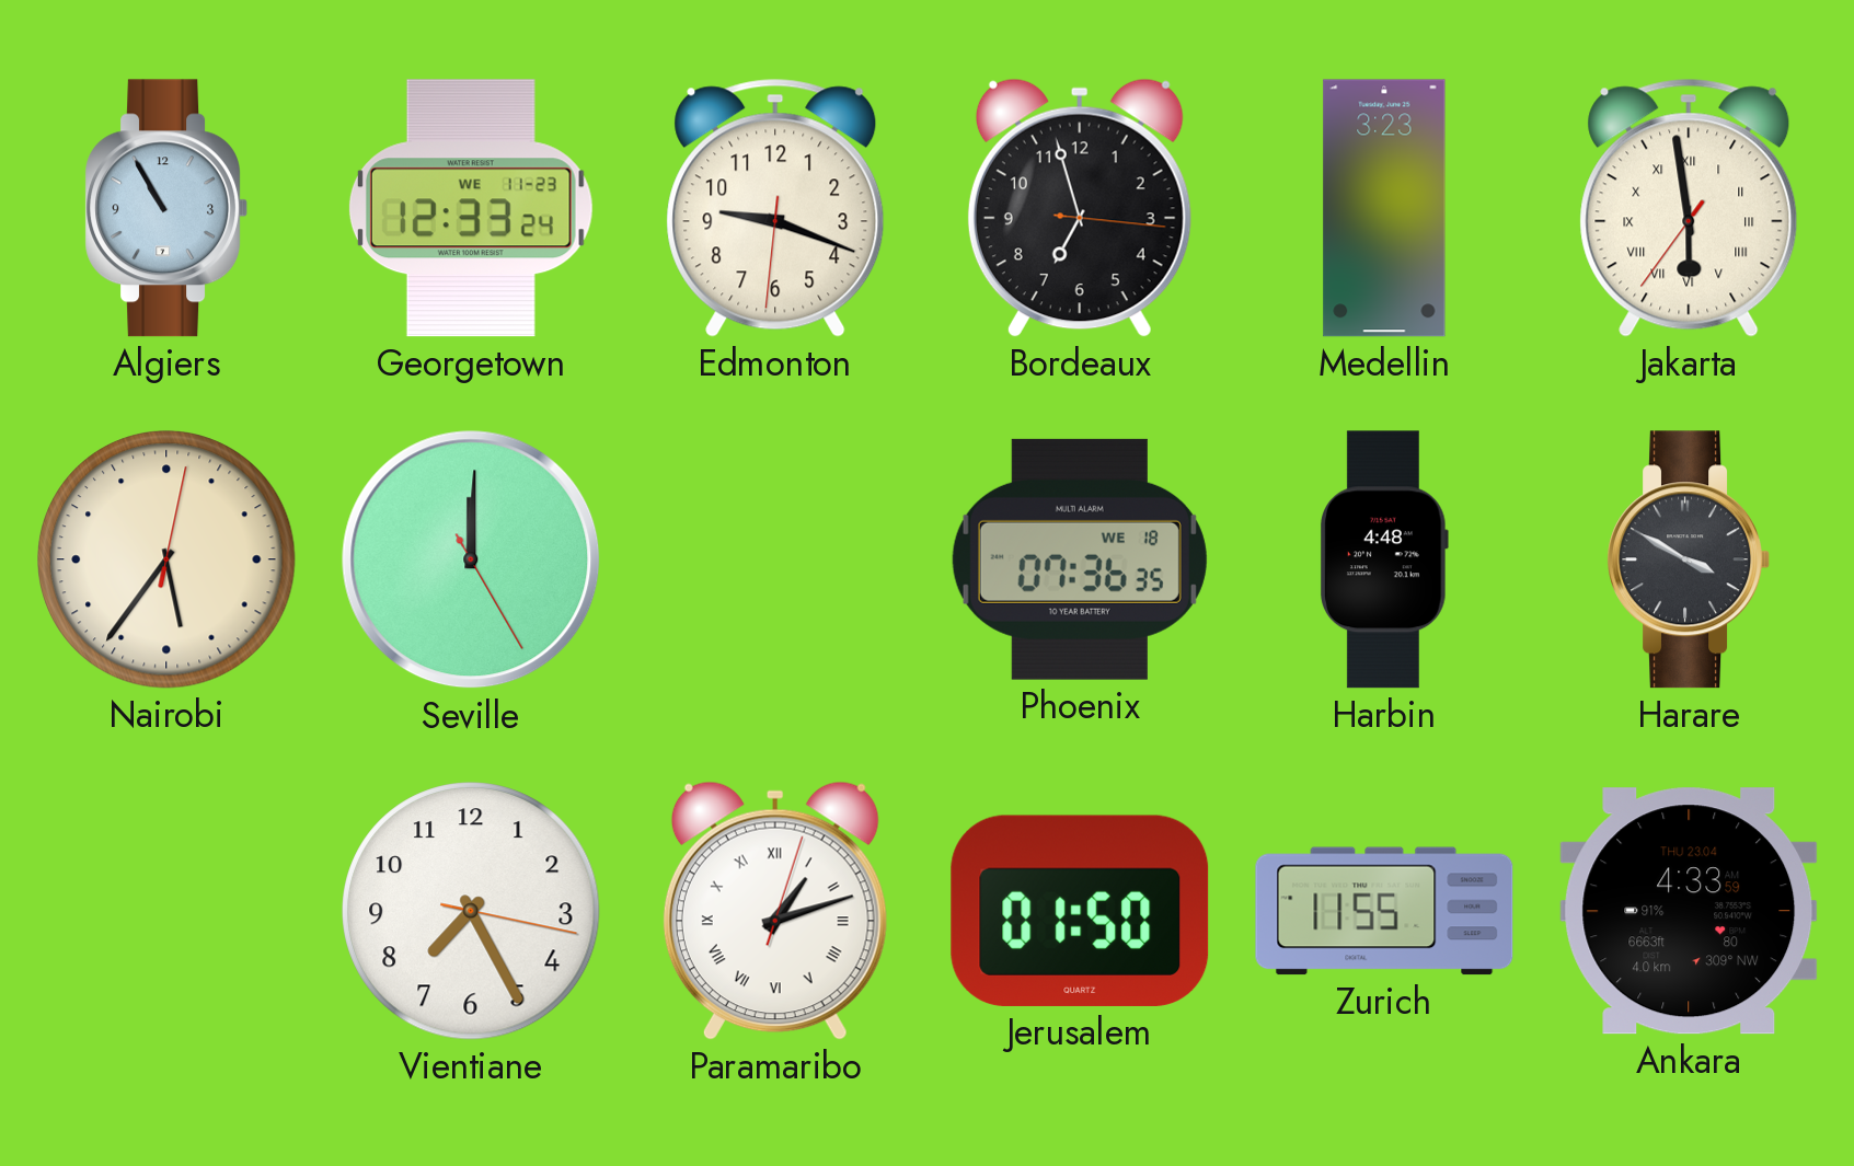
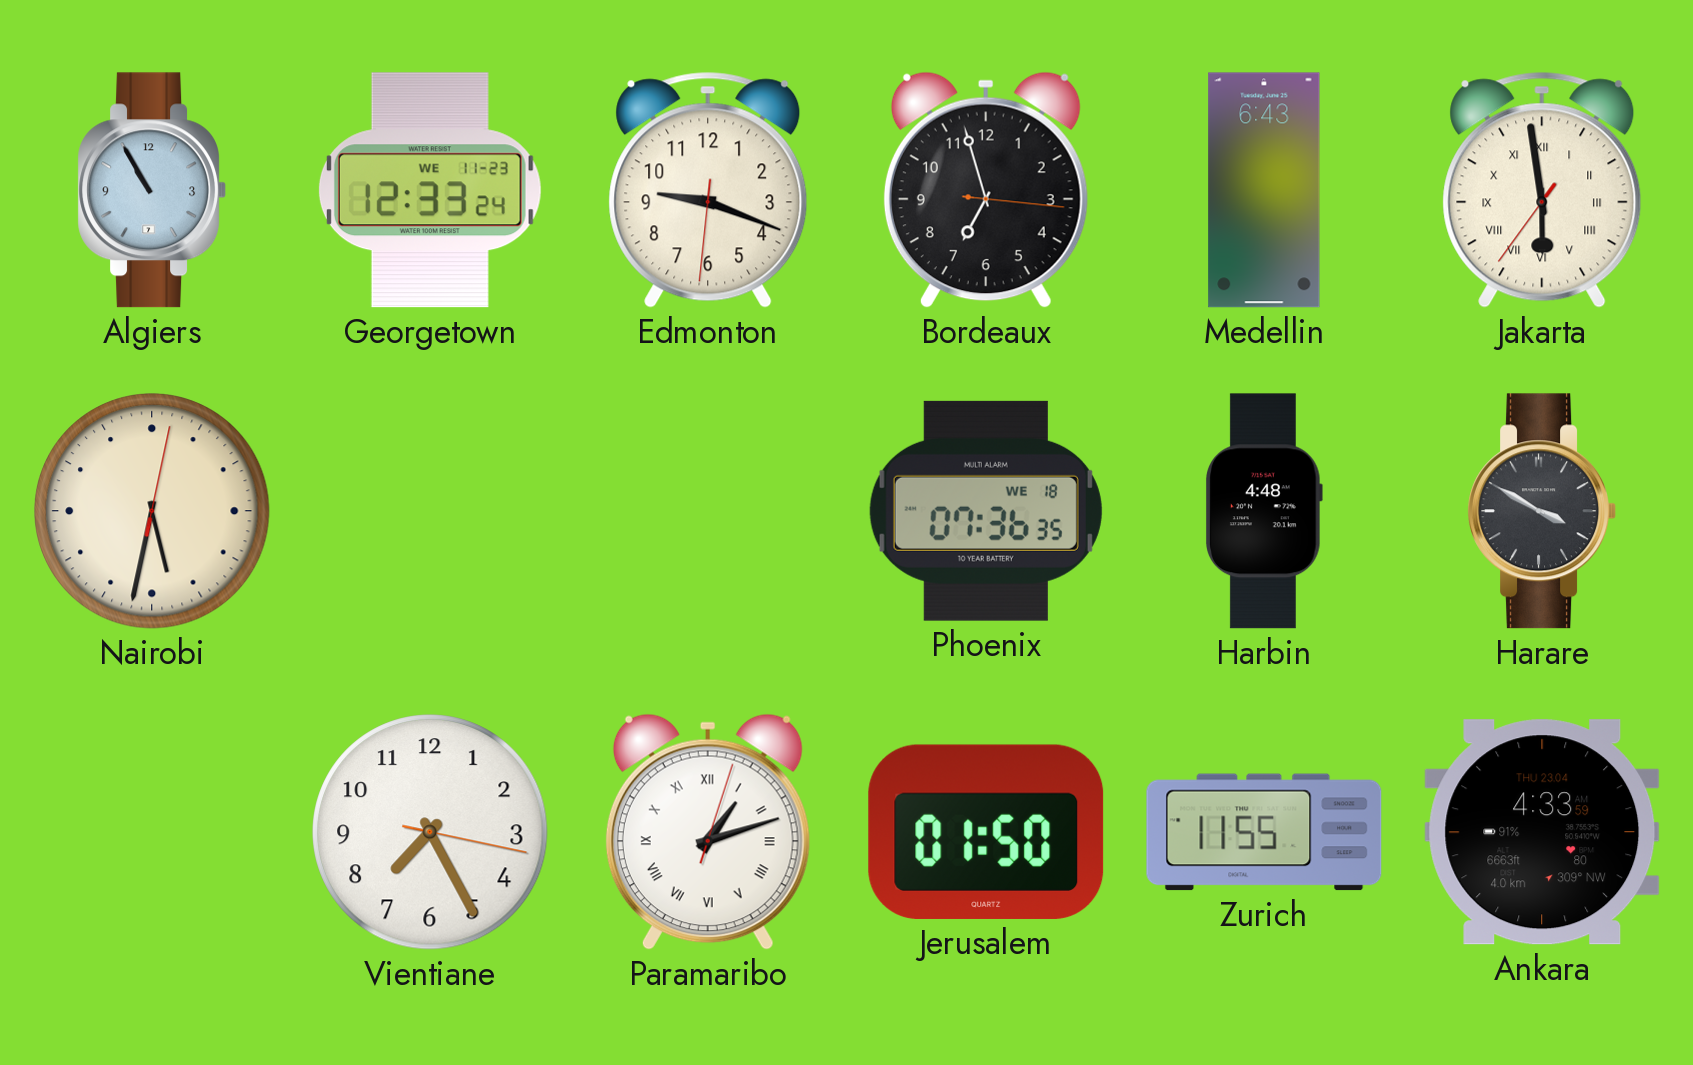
Medellin: 3:23 -> 6:43
Nairobi: 5:36 -> 5:32
Seville: 12:00 -> none
